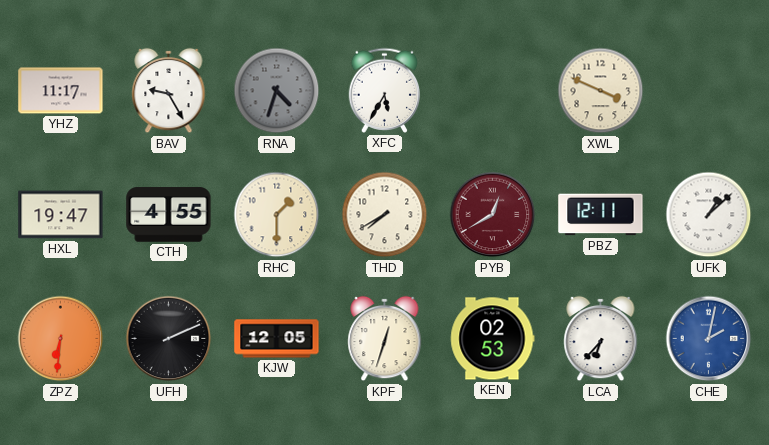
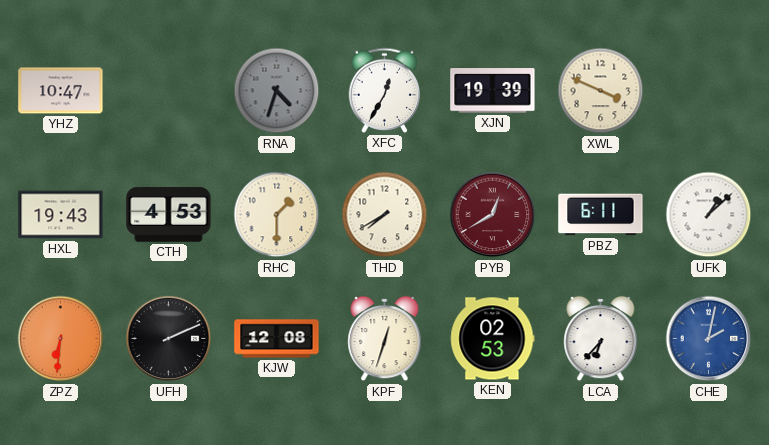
YHZ: 11:17 -> 10:47
BAV: 9:25 -> none
XFC: 5:35 -> 12:35
XJN: none -> 19:39
HXL: 19:47 -> 19:43
CTH: 4:55 -> 4:53
PBZ: 12:11 -> 6:11
KJW: 12:05 -> 12:08
